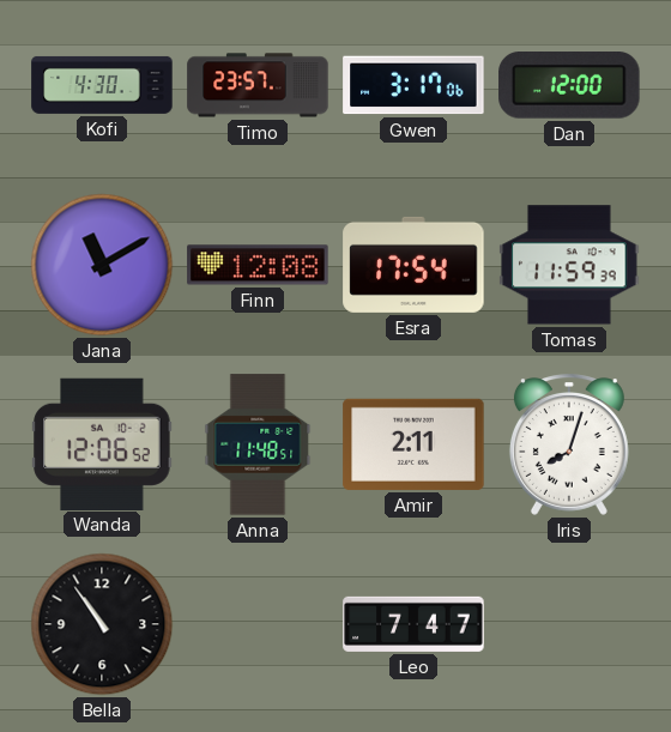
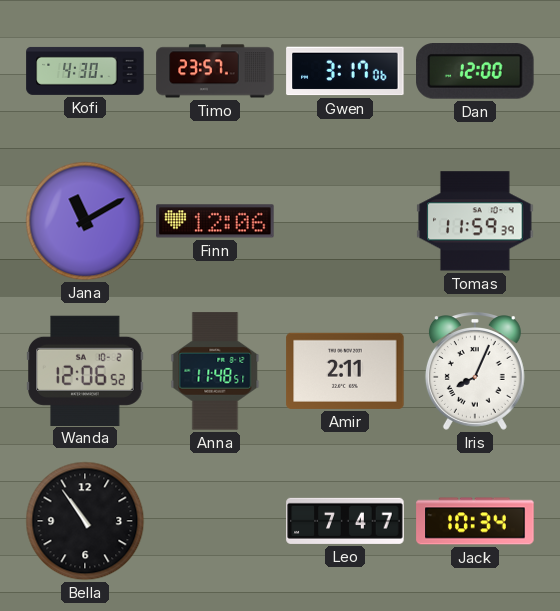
Finn: 12:08 -> 12:06
Esra: 17:54 -> none
Iris: 8:03 -> 8:04
Jack: none -> 10:34
